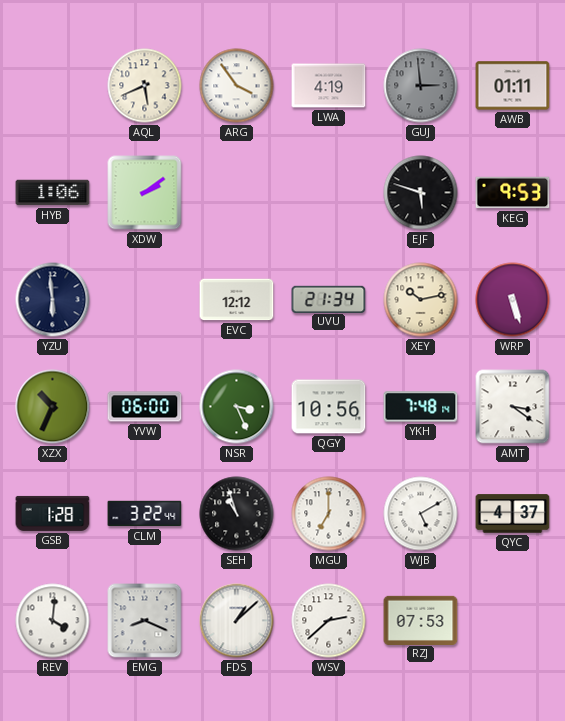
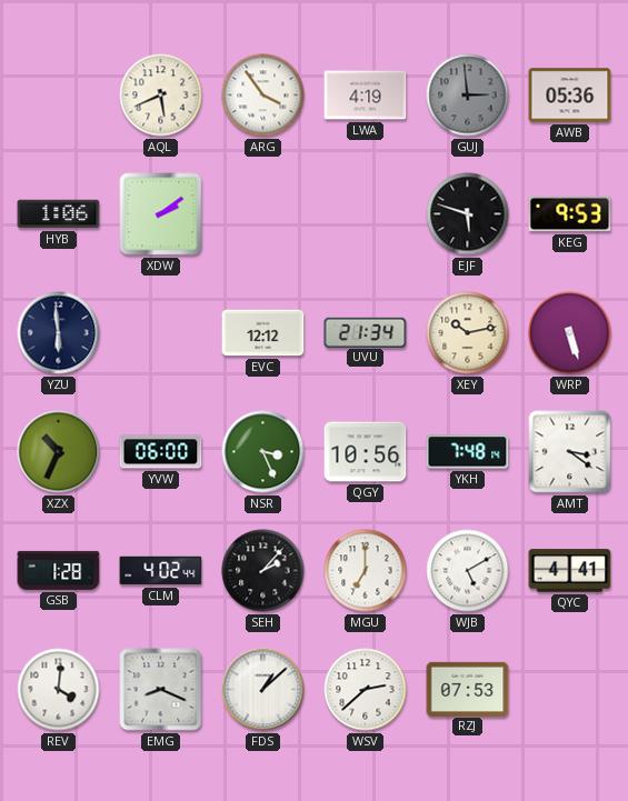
AWB: 01:11 -> 05:36
CLM: 3:22 -> 4:02
SEH: 10:57 -> 2:07
QYC: 4:37 -> 4:41
